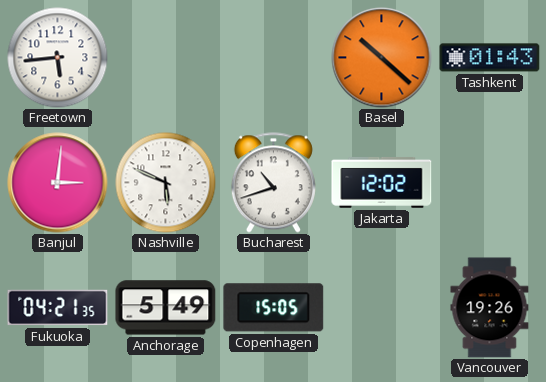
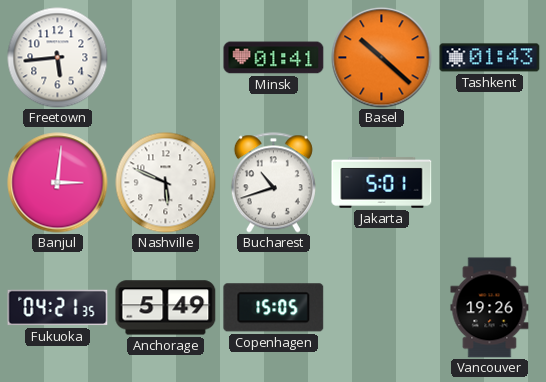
Minsk: none -> 01:41
Jakarta: 12:02 -> 5:01
